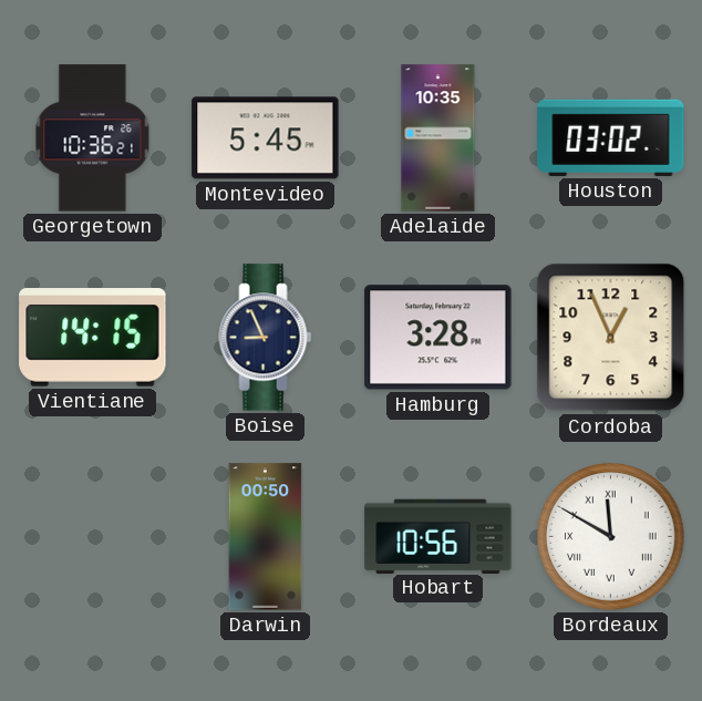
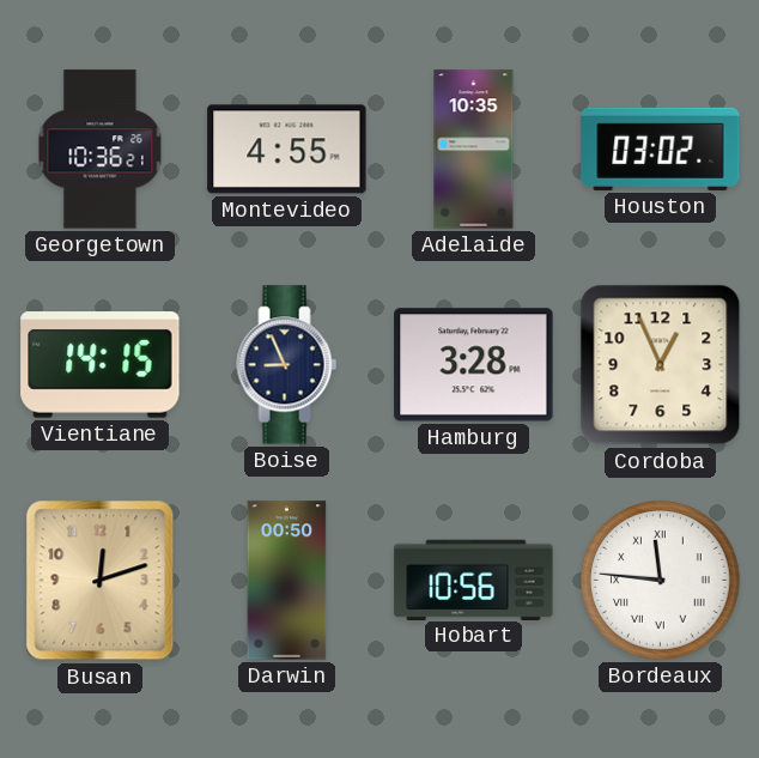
Montevideo: 5:45 -> 4:55
Busan: none -> 12:12
Bordeaux: 11:50 -> 11:46
